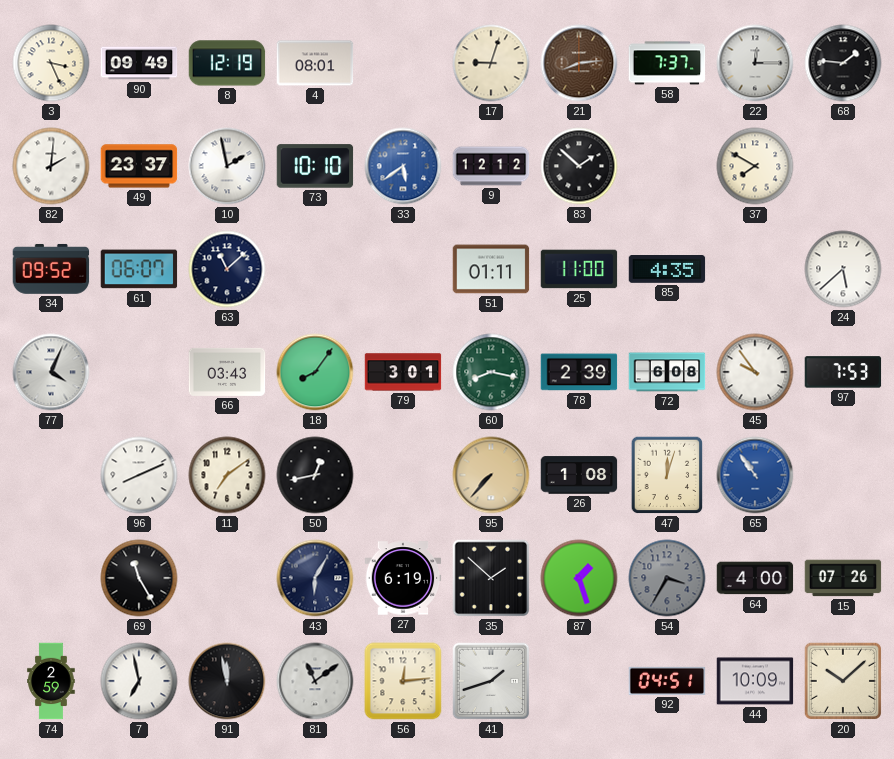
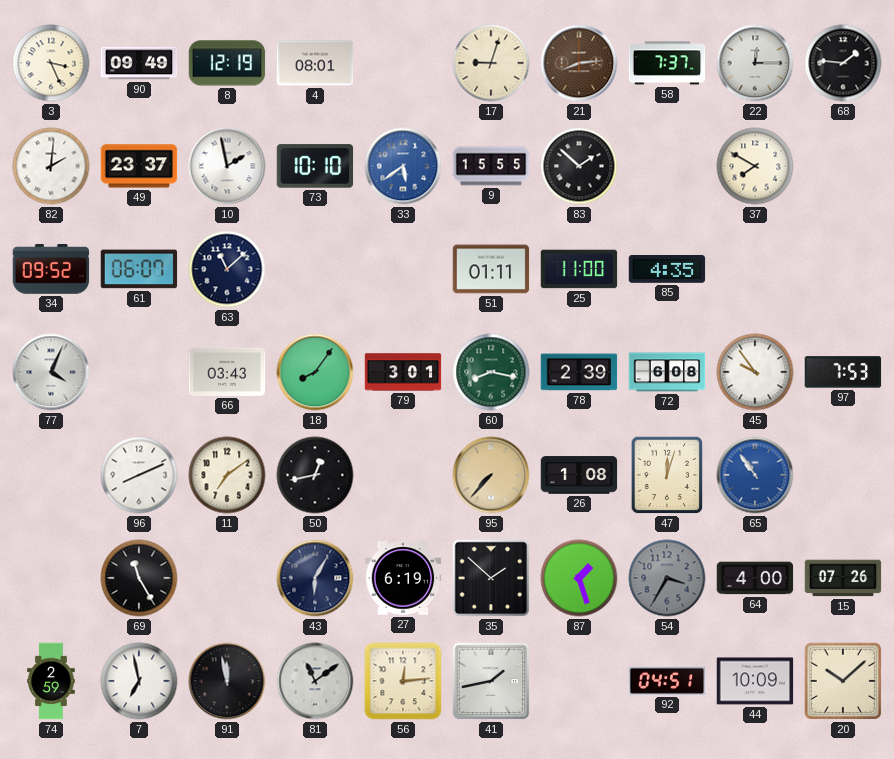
9: 12:12 -> 15:55
24: 5:38 -> none
41: 1:42 -> 1:43
